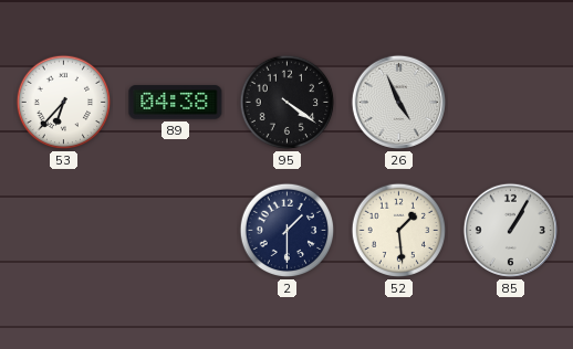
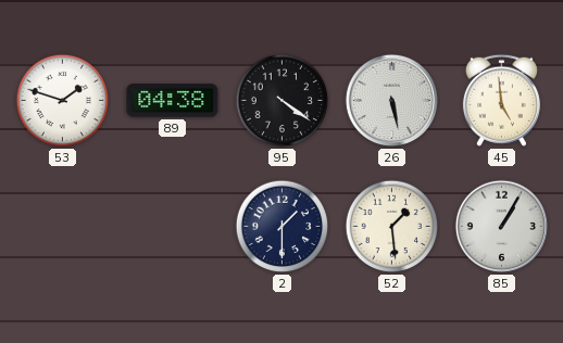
53: 6:37 -> 1:48
26: 4:56 -> 5:28
45: none -> 4:59
